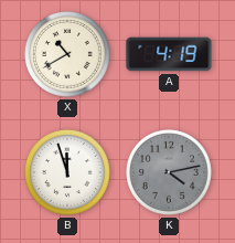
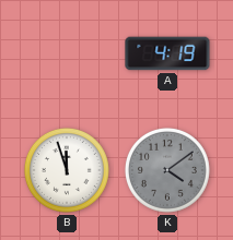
X: 10:40 -> none
K: 4:13 -> 4:09
